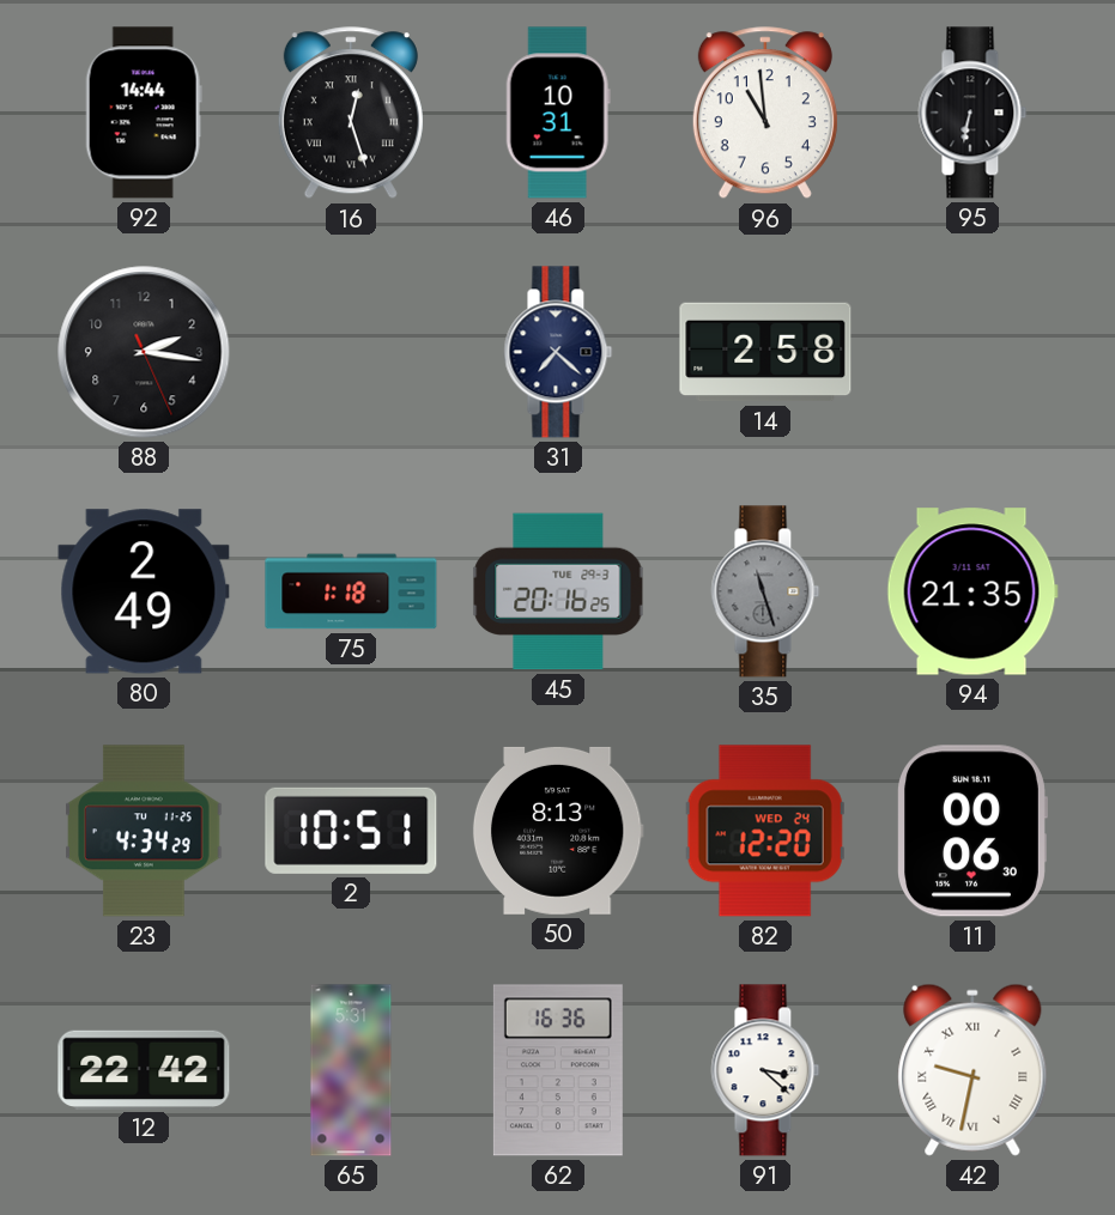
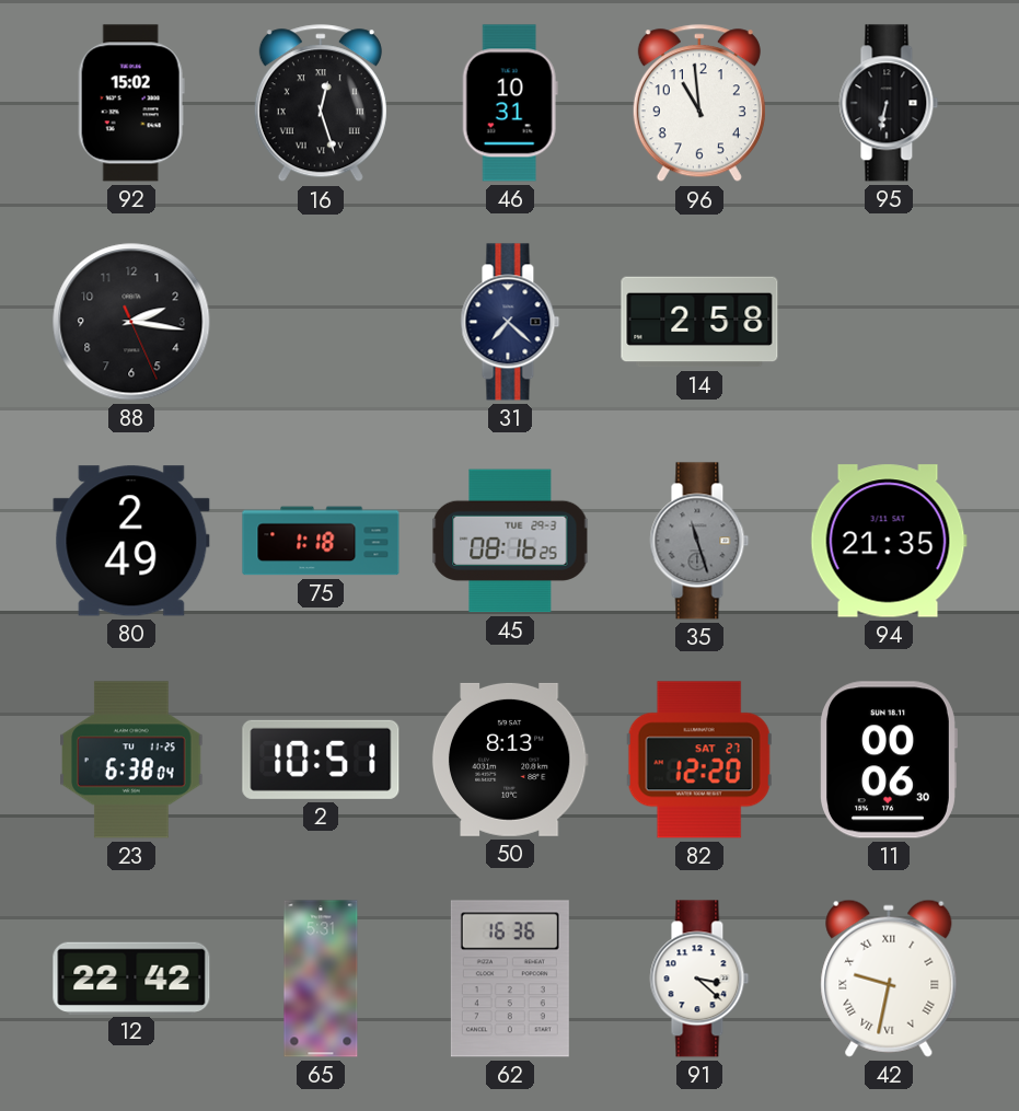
92: 14:44 -> 15:02
45: 20:16 -> 08:16
23: 4:34 -> 6:38
82 date: WED 24 -> SAT 27
